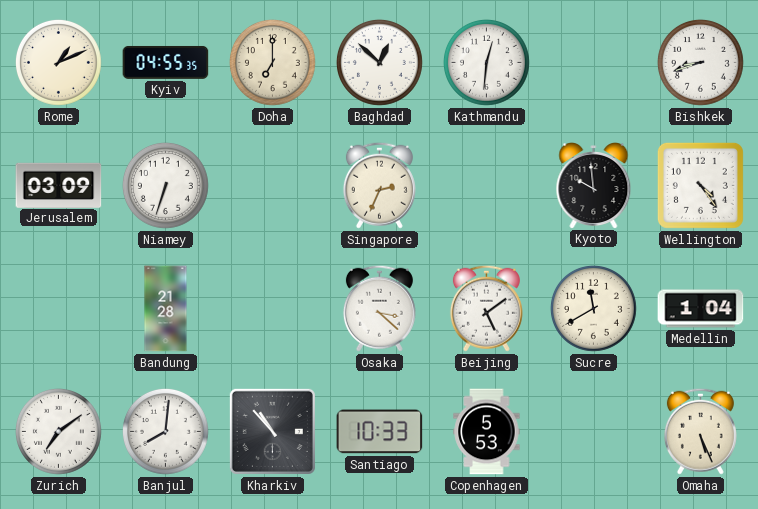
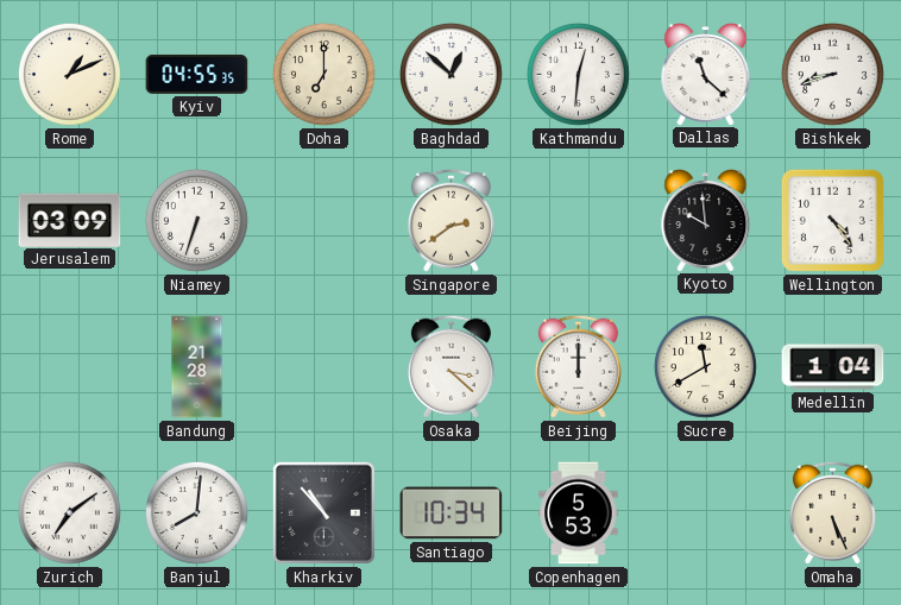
Dallas: none -> 11:22
Singapore: 2:34 -> 2:39
Beijing: 5:09 -> 12:00
Santiago: 10:33 -> 10:34
